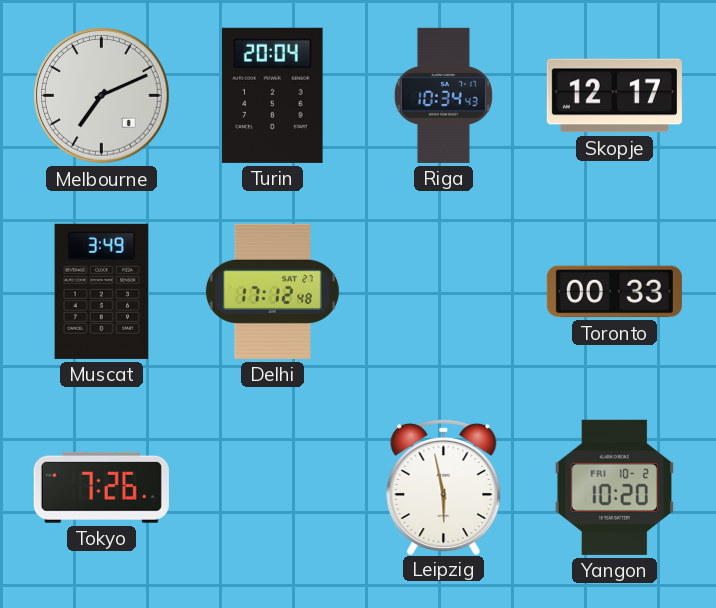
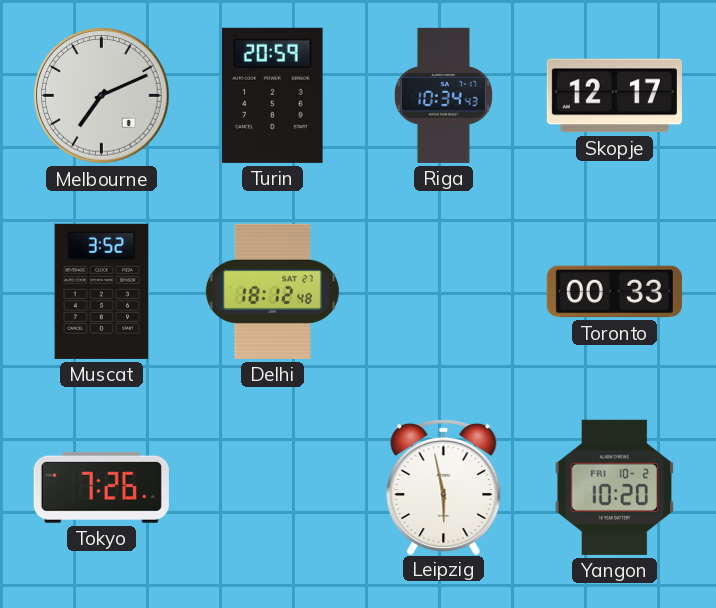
Turin: 20:04 -> 20:59
Muscat: 3:49 -> 3:52
Delhi: 17:12 -> 18:12
